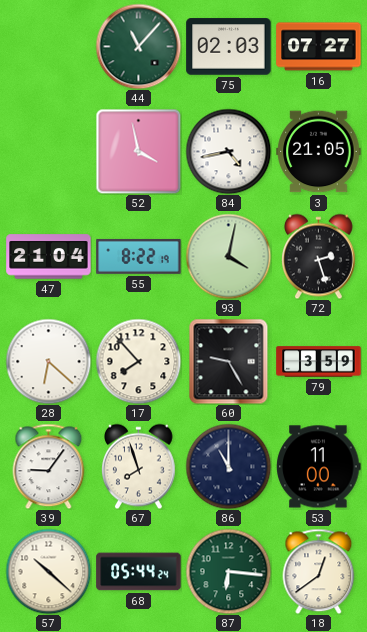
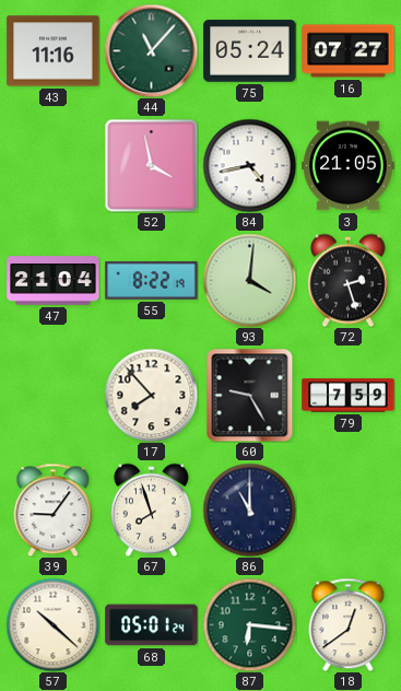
43: none -> 11:16
75: 02:03 -> 05:24
93: 4:02 -> 4:01
28: 6:22 -> none
79: 3:59 -> 7:59
53: 11:00 -> none
68: 05:44 -> 05:01
